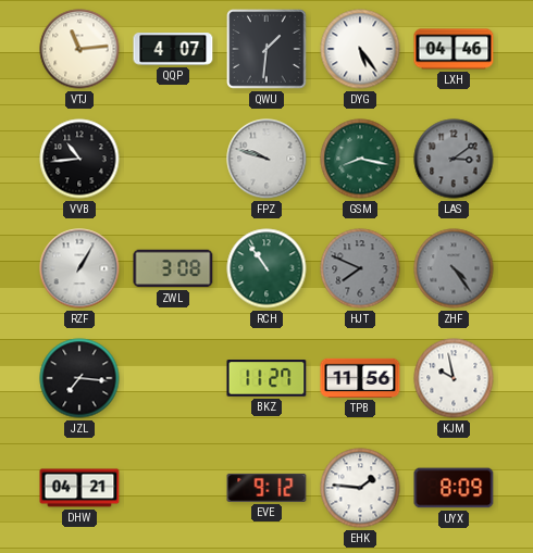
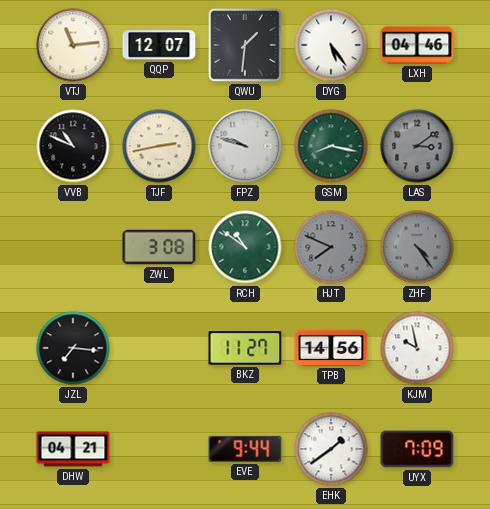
QQP: 4:07 -> 12:07
VVB: 10:44 -> 10:49
TJF: none -> 2:43
RZF: 1:05 -> none
RCH: 10:54 -> 10:51
TPB: 11:56 -> 14:56
EVE: 9:12 -> 9:44
EHK: 1:46 -> 1:39
UYX: 8:09 -> 7:09
